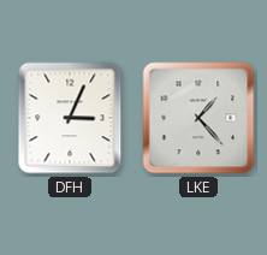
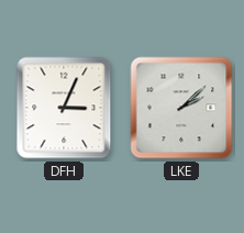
LKE: 1:23 -> 2:08
